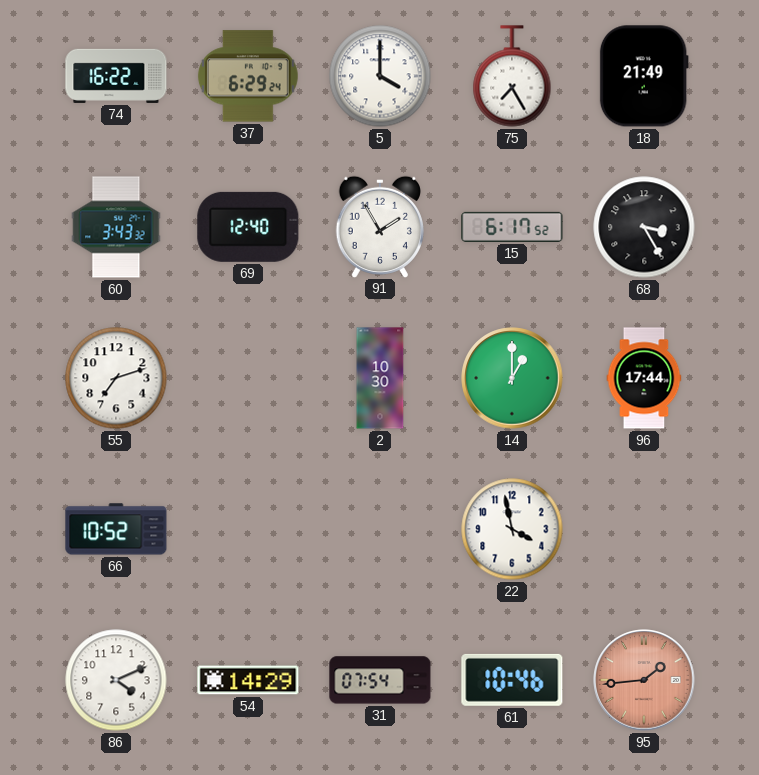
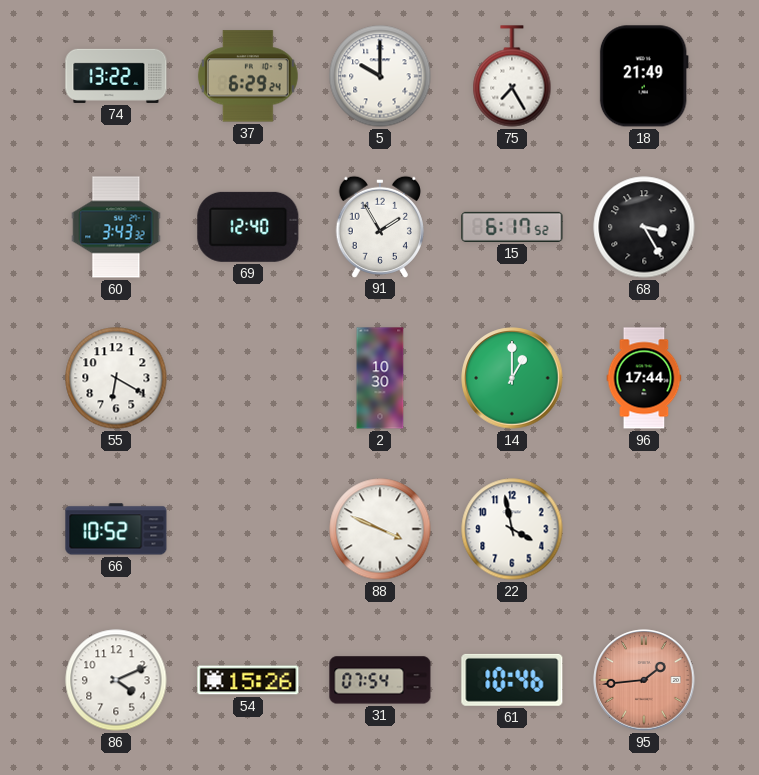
74: 16:22 -> 13:22
5: 4:00 -> 10:00
55: 7:12 -> 6:20
88: none -> 3:49
54: 14:29 -> 15:26
